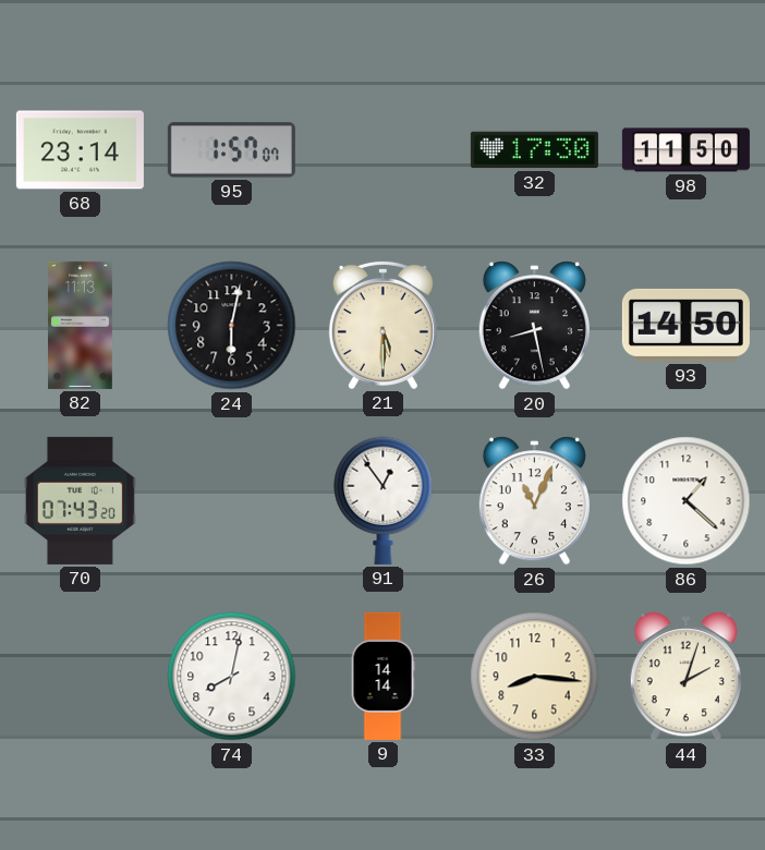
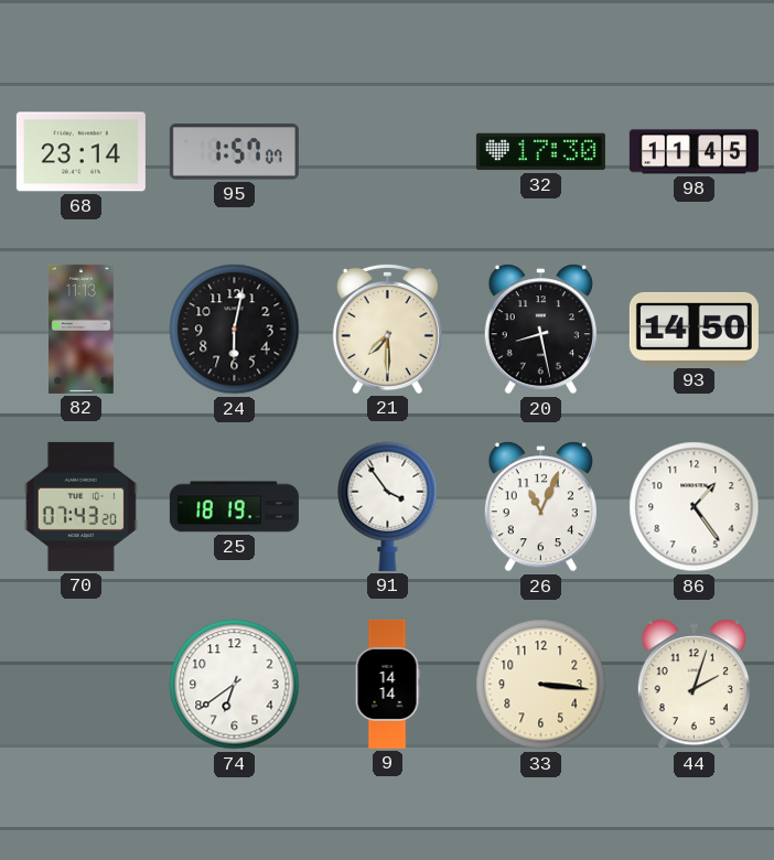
98: 11:50 -> 11:45
21: 5:30 -> 7:30
25: none -> 18:19
91: 12:54 -> 3:54
86: 1:22 -> 1:24
74: 8:02 -> 6:39
33: 8:16 -> 3:16
